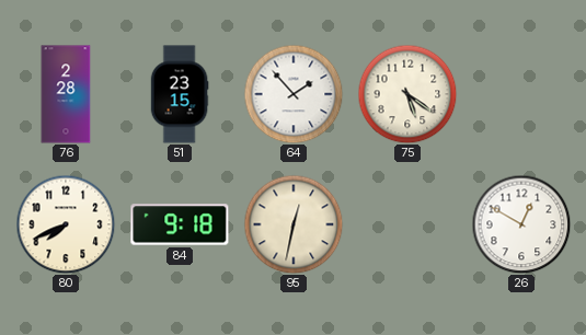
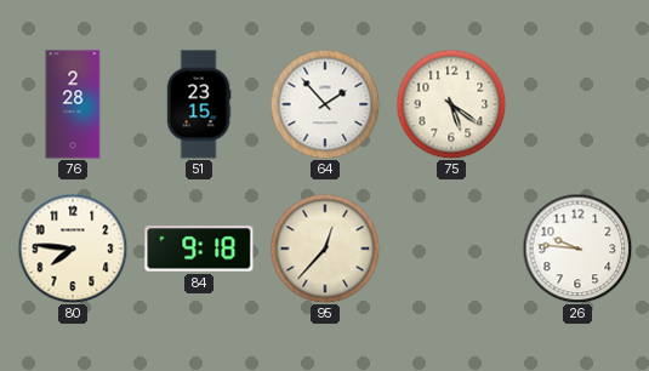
80: 7:41 -> 7:46
95: 12:32 -> 12:37
26: 12:50 -> 9:46
